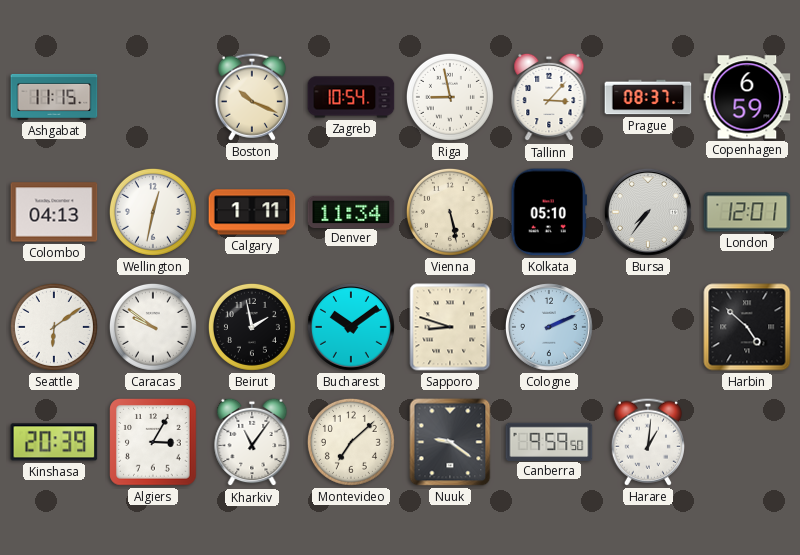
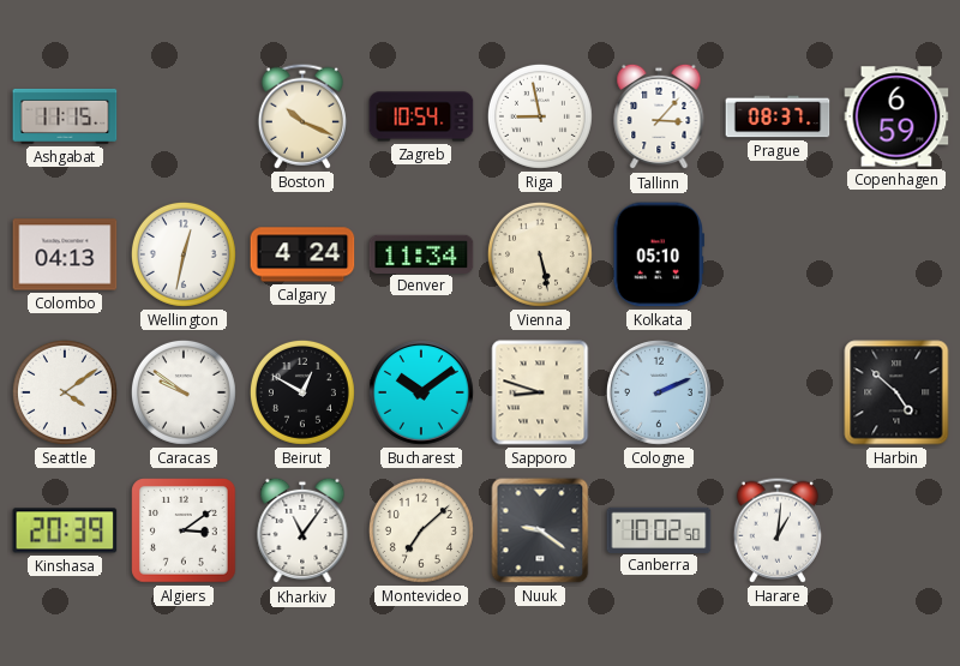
Calgary: 1:11 -> 4:24
Bursa: 7:36 -> none
London: 12:01 -> none
Seattle: 6:09 -> 4:09
Beirut: 1:58 -> 12:50
Algiers: 3:05 -> 3:09
Canberra: 9:59 -> 10:02
